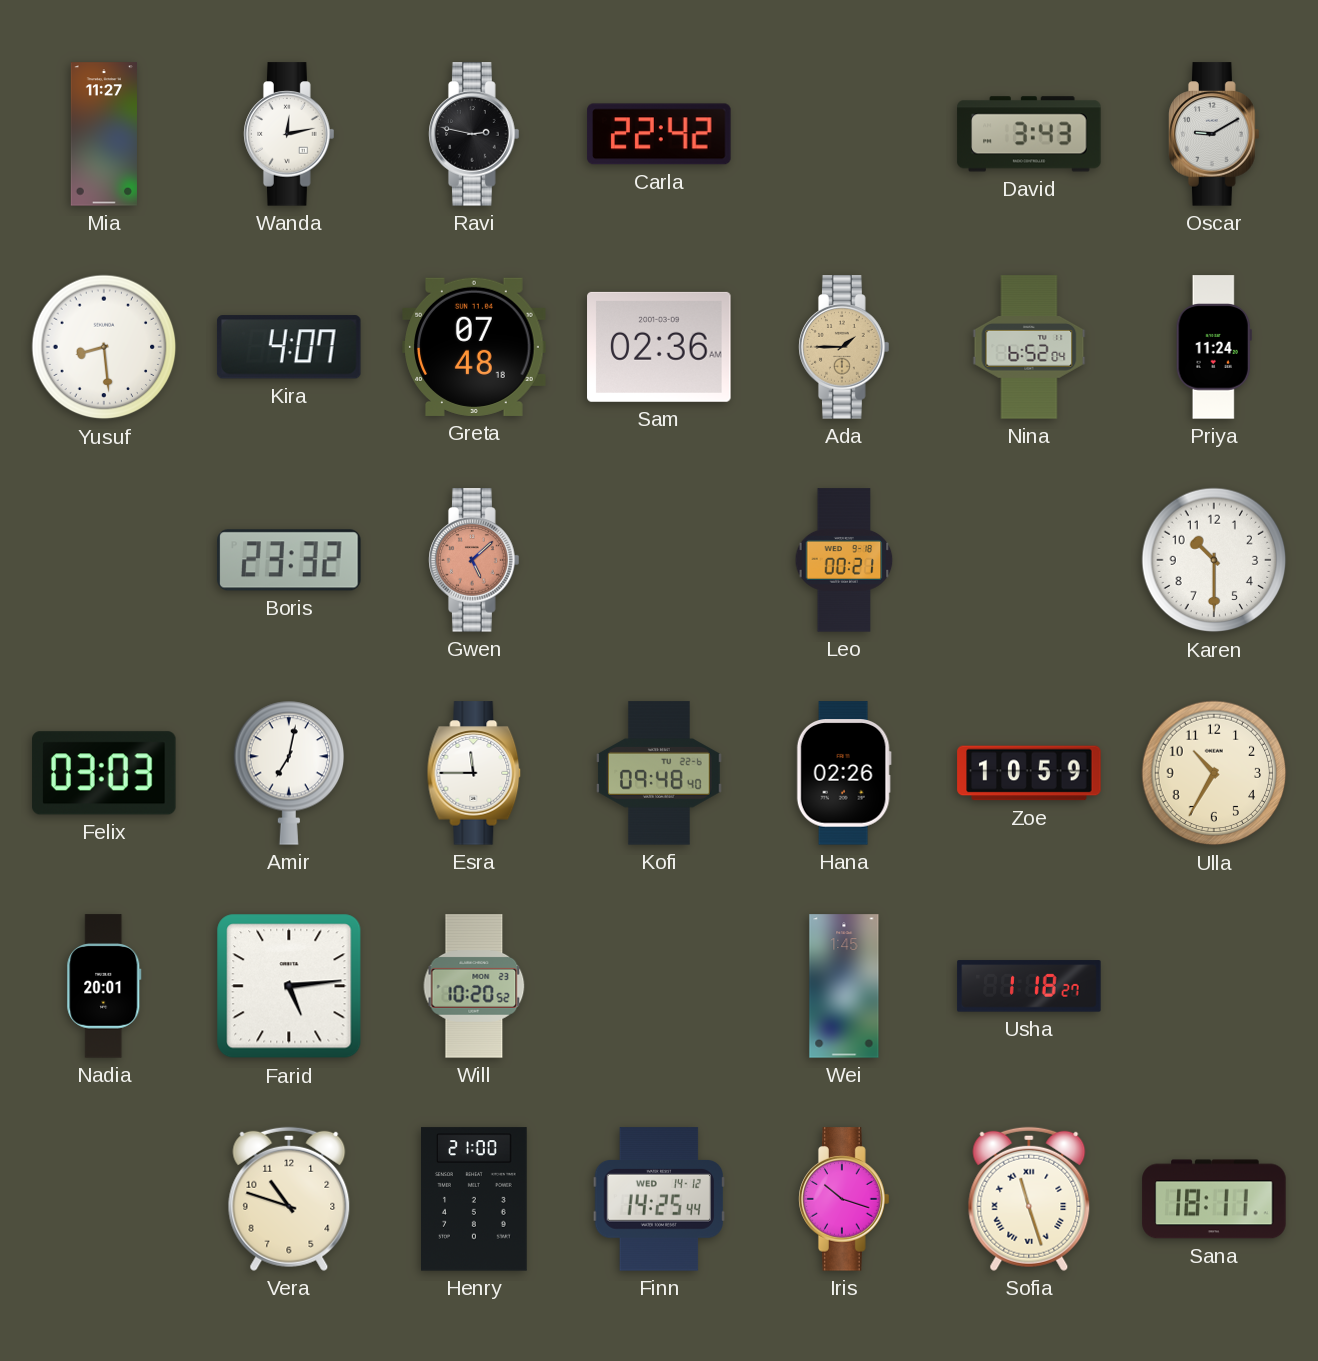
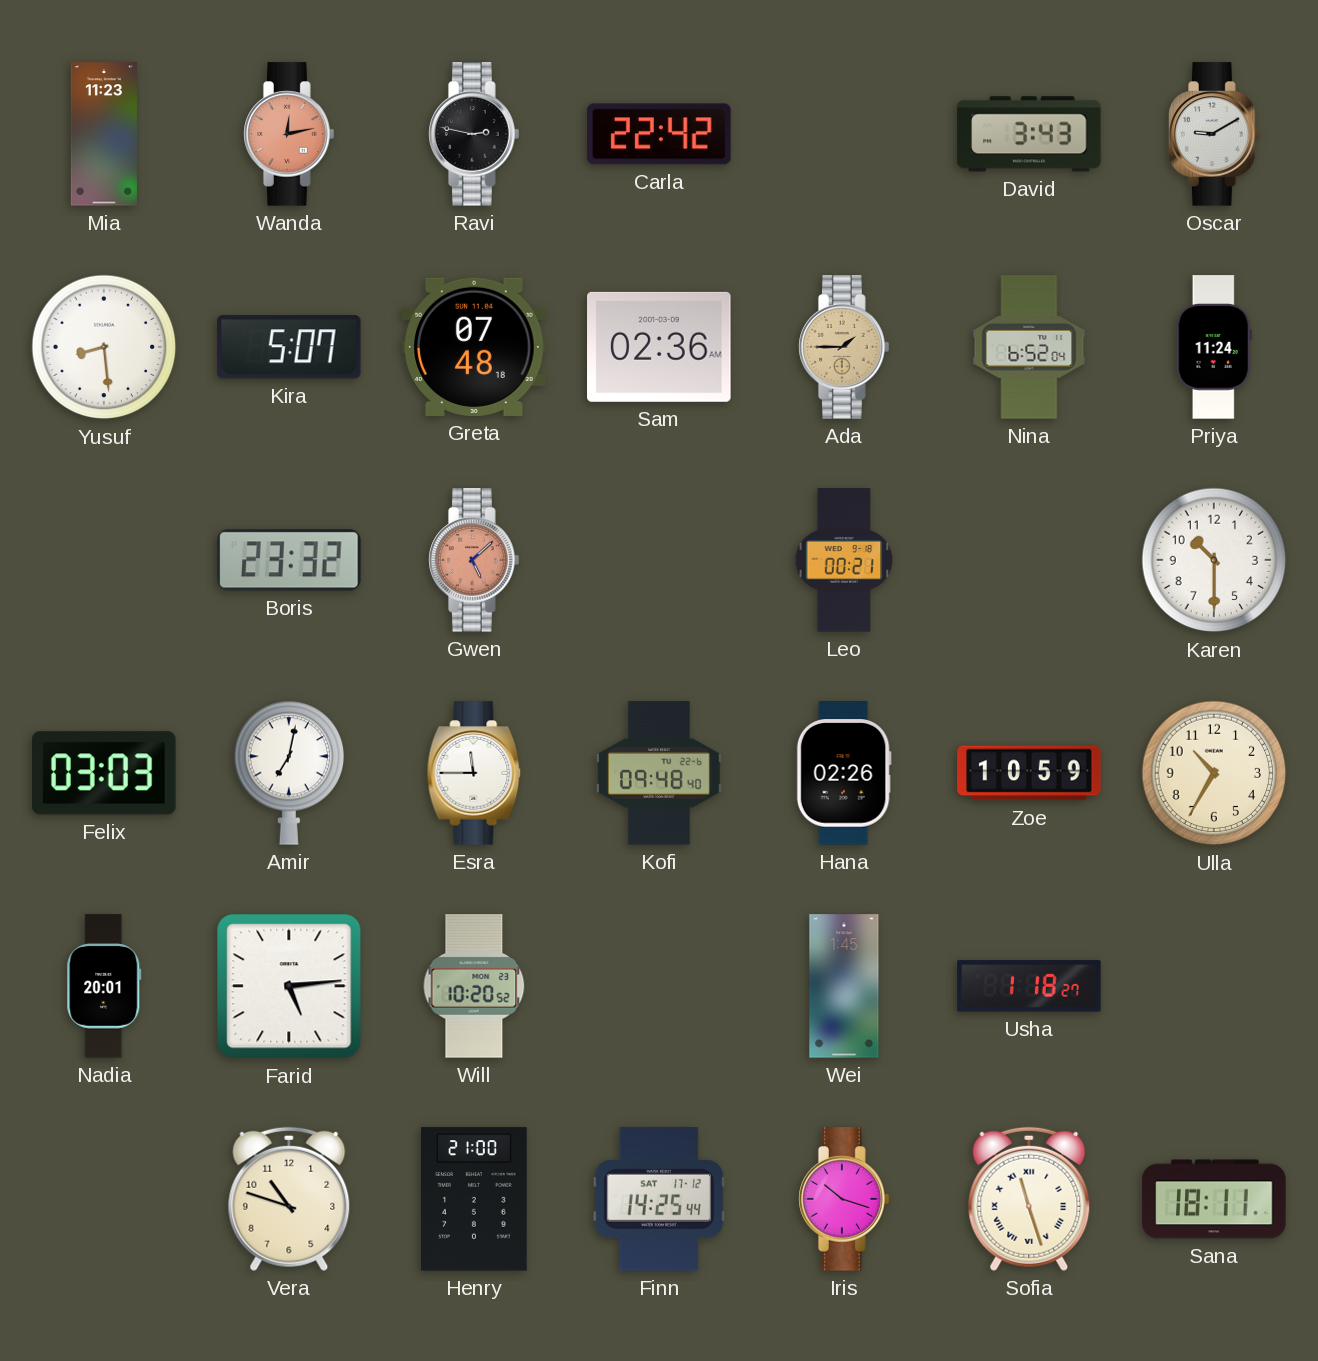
Mia: 11:27 -> 11:23
Wanda dial: white -> salmon
Kira: 4:07 -> 5:07
Finn date: WED 14-12 -> SAT 17-12
